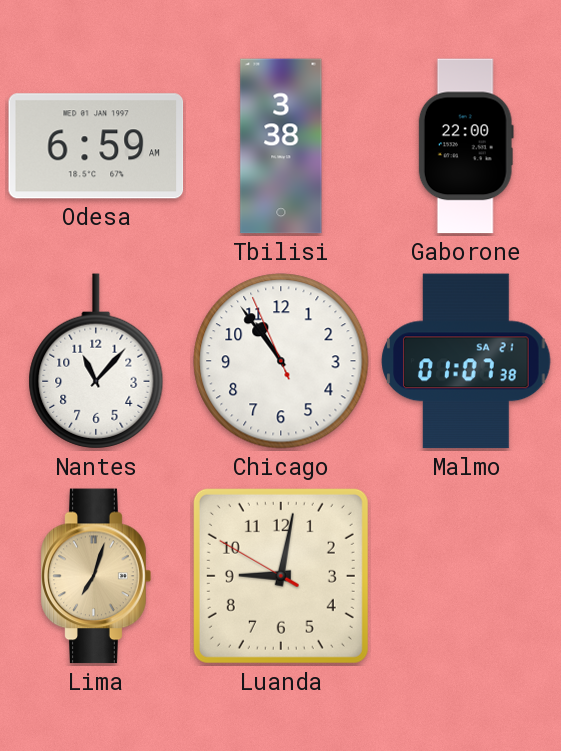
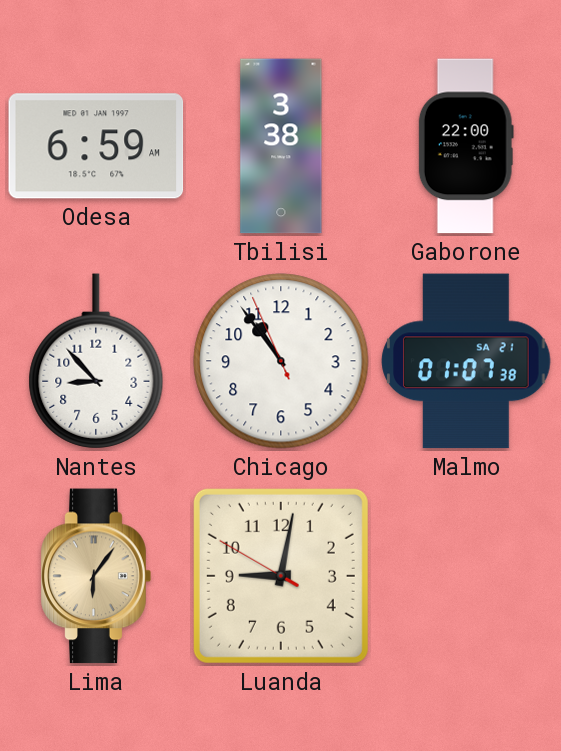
Nantes: 11:07 -> 8:53
Lima: 7:03 -> 6:06
